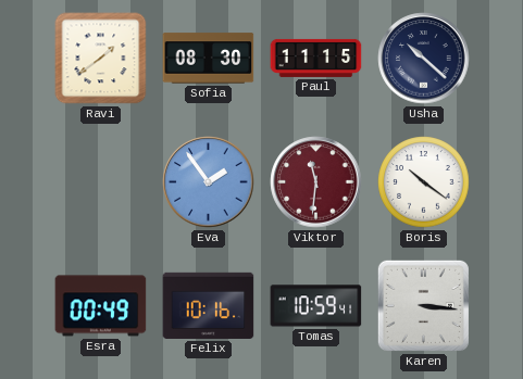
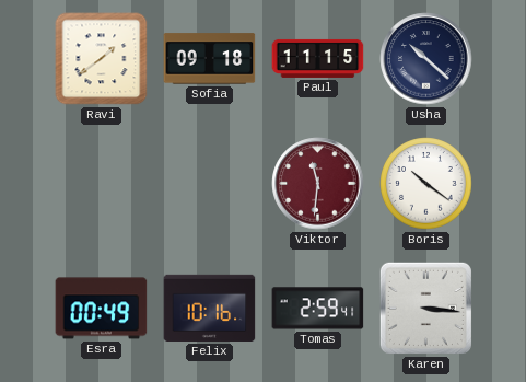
Sofia: 08:30 -> 09:18
Eva: 1:54 -> none
Tomas: 10:59 -> 2:59
